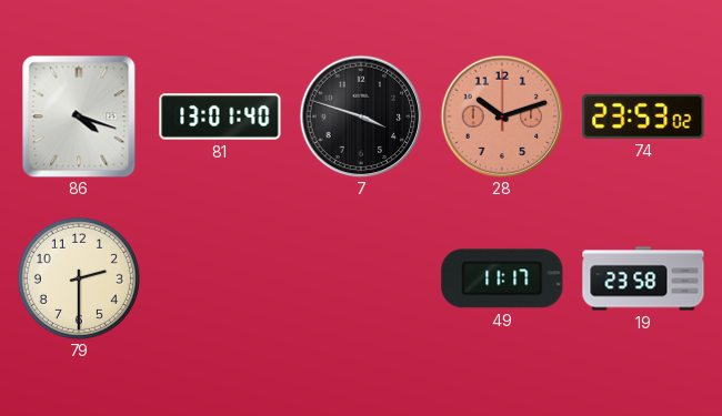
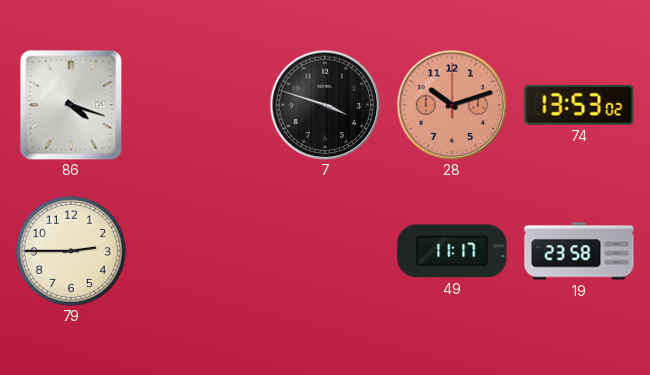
81: 13:01 -> none
74: 23:53 -> 13:53
79: 2:30 -> 2:45
